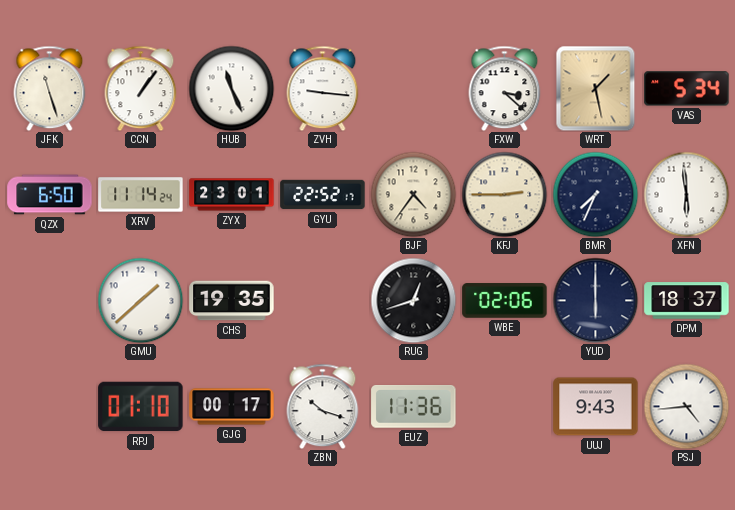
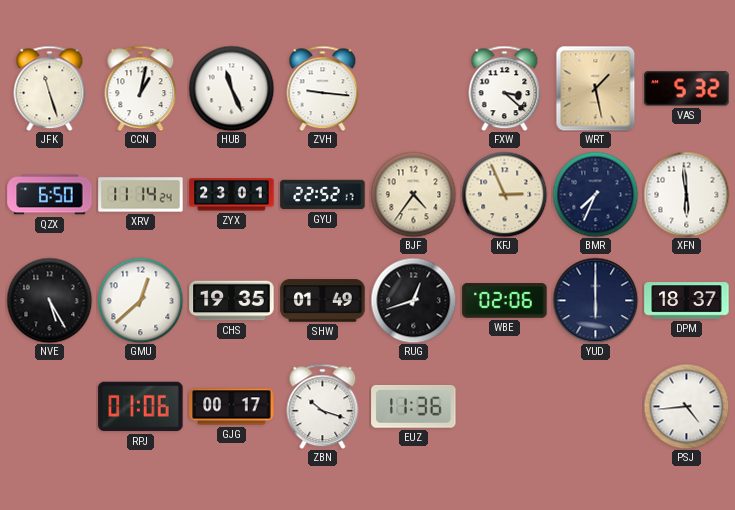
CCN: 1:06 -> 1:02
VAS: 5:34 -> 5:32
KFJ: 2:45 -> 2:56
NVE: none -> 5:25
GMU: 1:38 -> 12:38
SHW: none -> 01:49
RPJ: 01:10 -> 01:06
UUJ: 9:43 -> none
